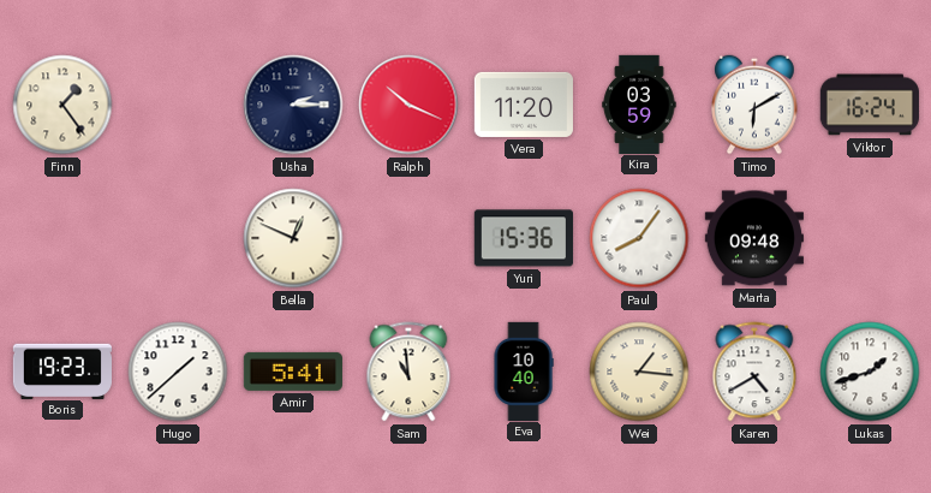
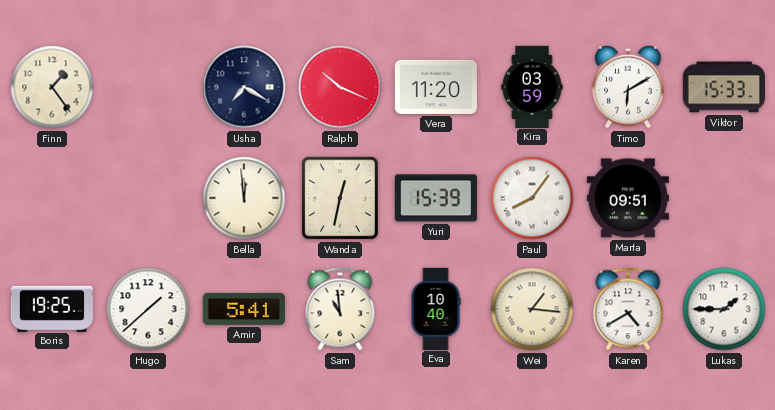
Usha: 2:15 -> 7:20
Viktor: 16:24 -> 15:33
Bella: 12:49 -> 11:59
Wanda: none -> 12:32
Yuri: 15:36 -> 15:39
Marta: 09:48 -> 09:51
Boris: 19:23 -> 19:25
Lukas: 1:42 -> 1:45
